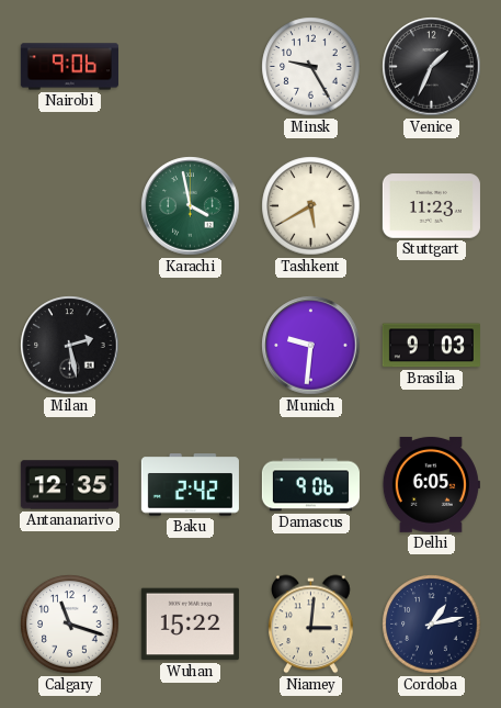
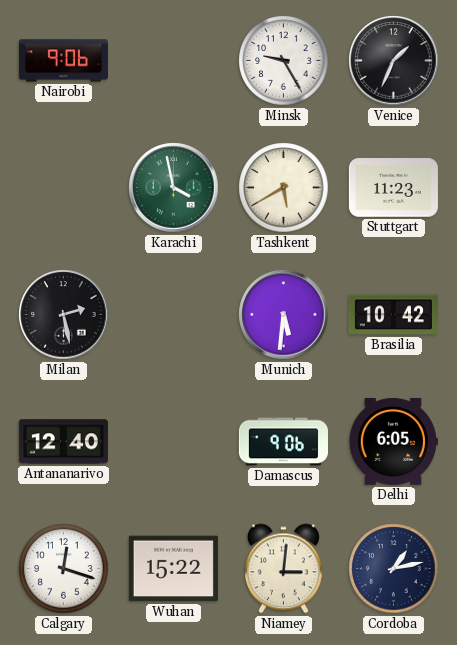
Munich: 9:31 -> 5:31
Brasilia: 9:03 -> 10:42
Antananarivo: 12:35 -> 12:40
Baku: 2:42 -> none
Calgary: 11:18 -> 12:18
